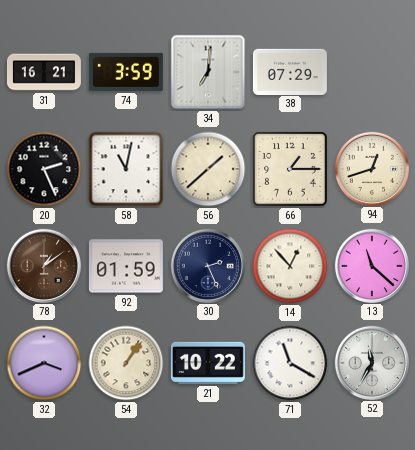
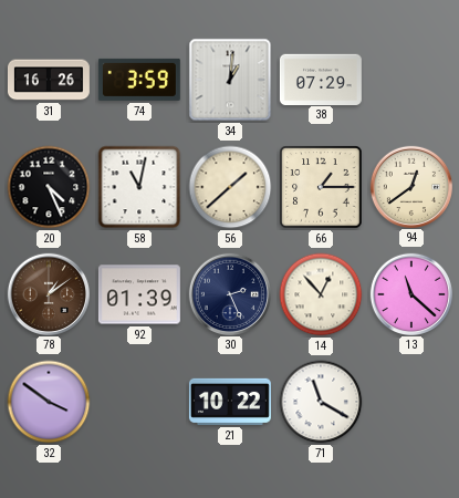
31: 16:21 -> 16:26
34: 7:01 -> 1:01
20: 2:26 -> 4:26
94: 12:42 -> 12:39
92: 01:59 -> 01:39
32: 3:41 -> 3:51
54: 1:06 -> none
52: 11:35 -> none
